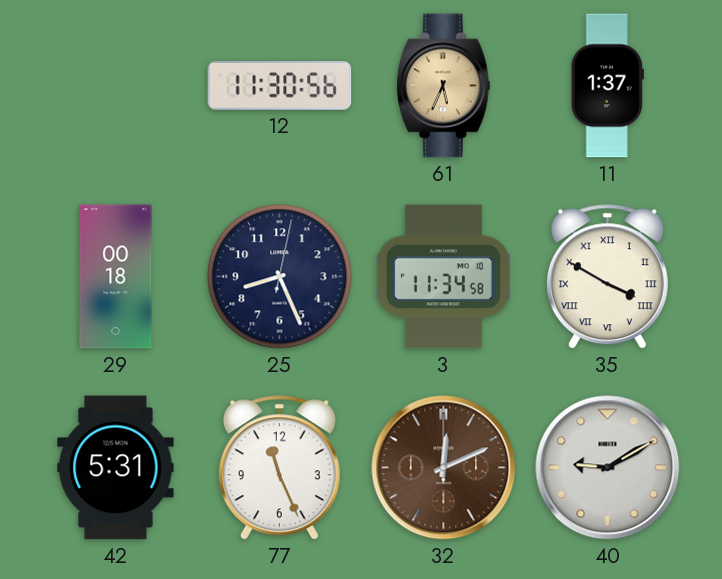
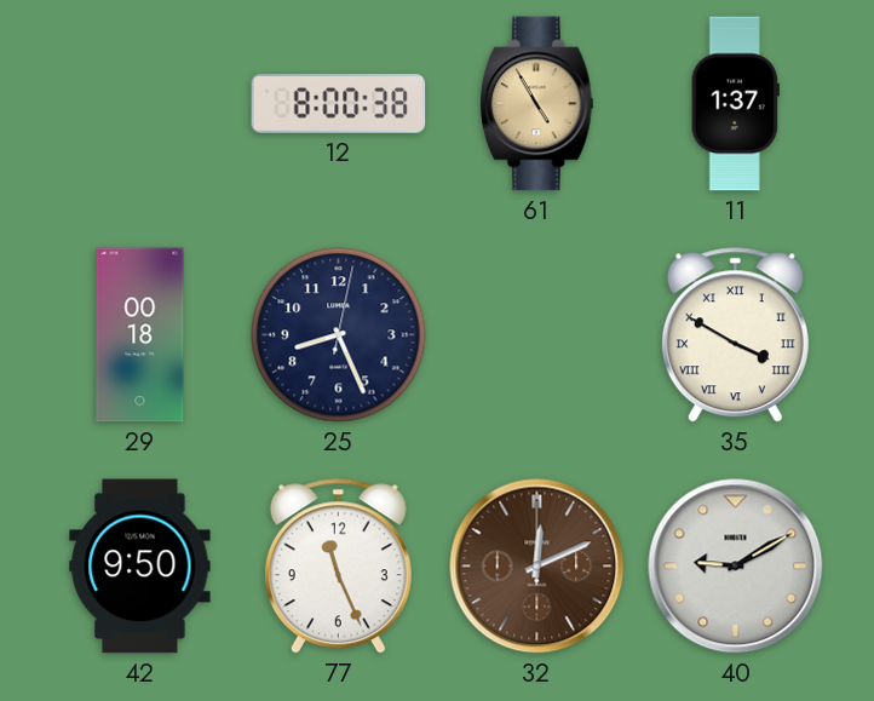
12: 11:30 -> 8:00
61: 5:34 -> 4:55
3: 11:34 -> none
42: 5:31 -> 9:50
